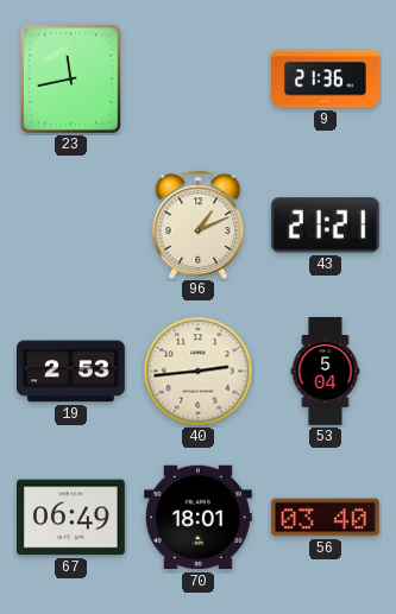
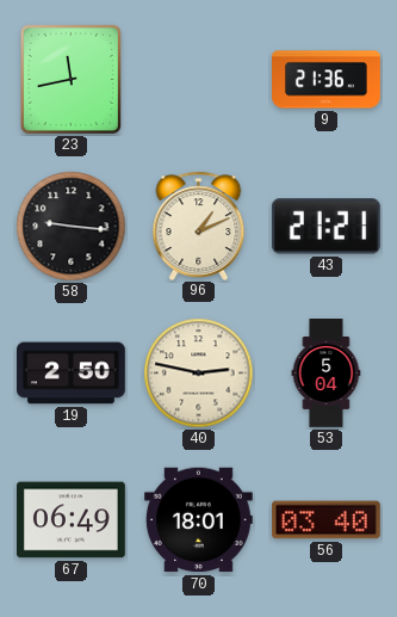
58: none -> 9:16
19: 2:53 -> 2:50
40: 2:44 -> 2:47
